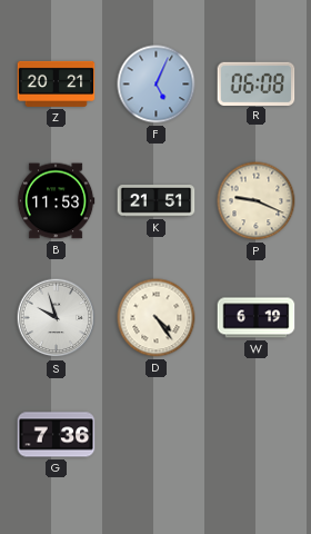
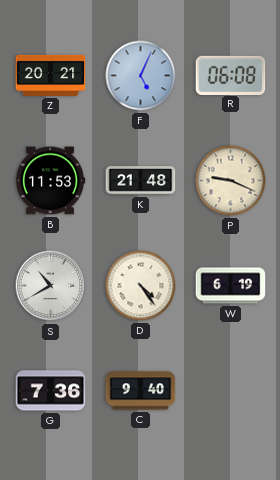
K: 21:51 -> 21:48
S: 9:57 -> 10:40
C: none -> 9:40
